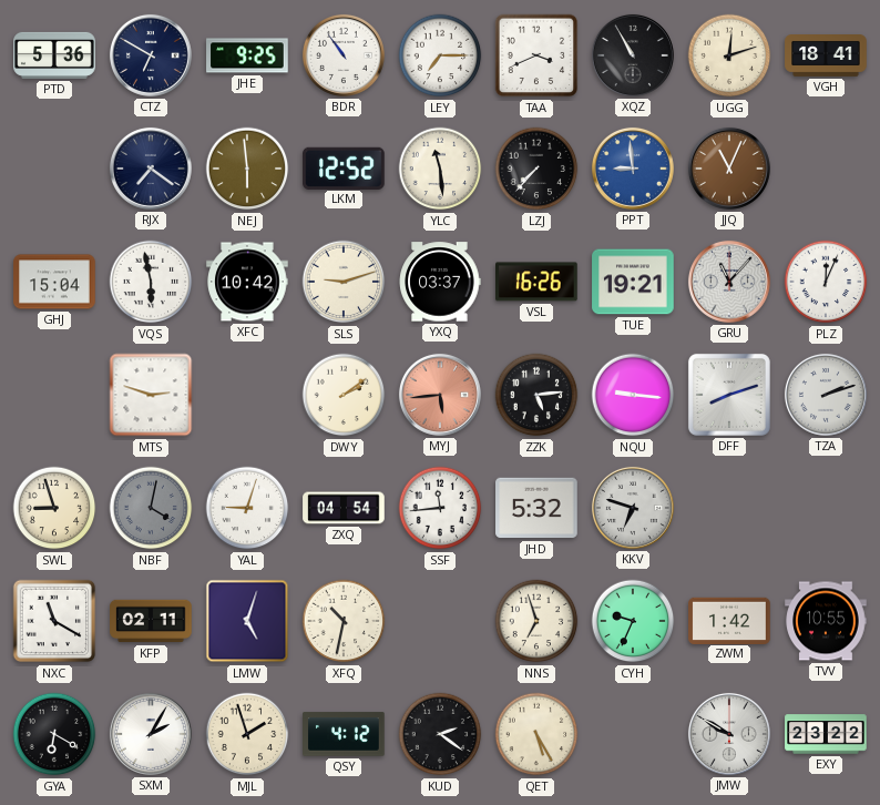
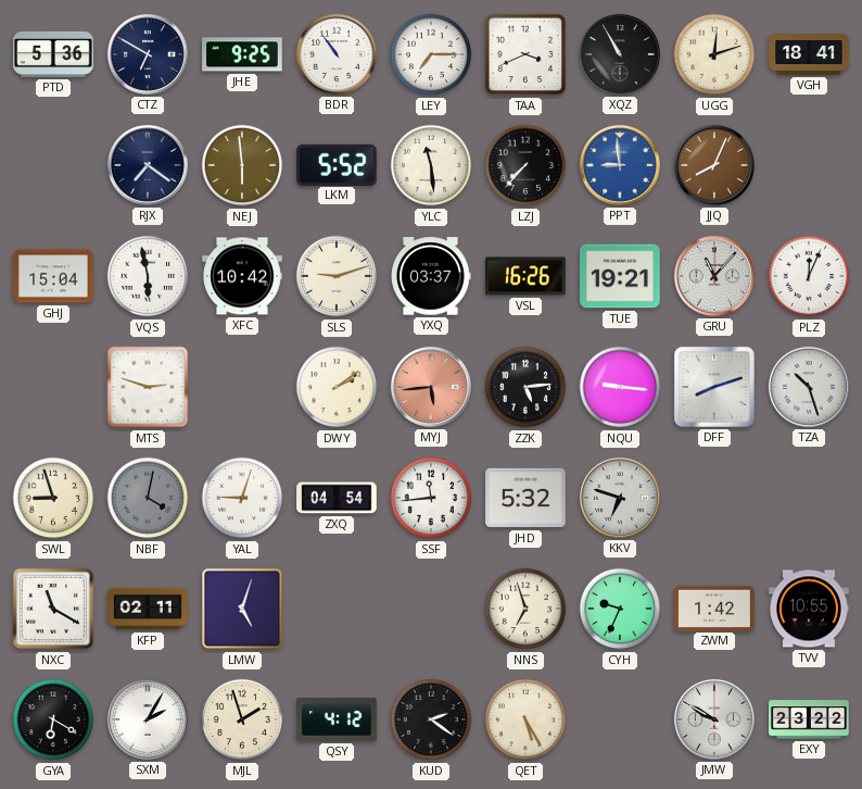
LKM: 12:52 -> 5:52
JJQ: 11:04 -> 8:04
TZA: 2:12 -> 10:27
XFQ: 10:32 -> none
